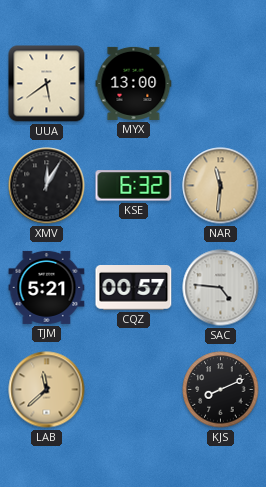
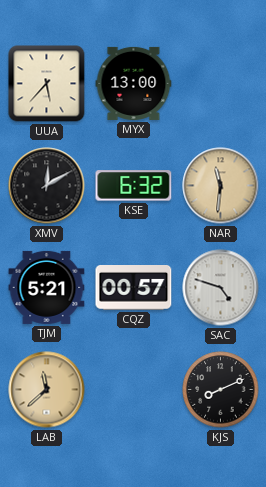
UUA: 5:39 -> 5:37
XMV: 12:05 -> 12:10
SAC: 4:46 -> 4:48
